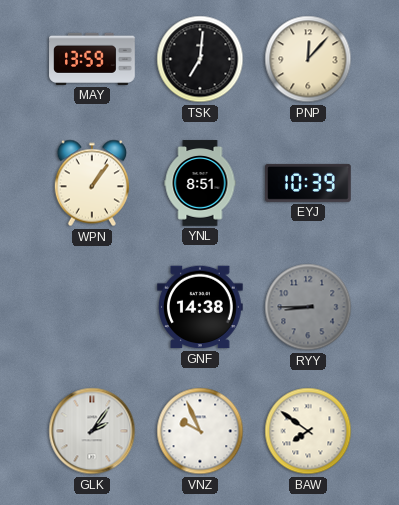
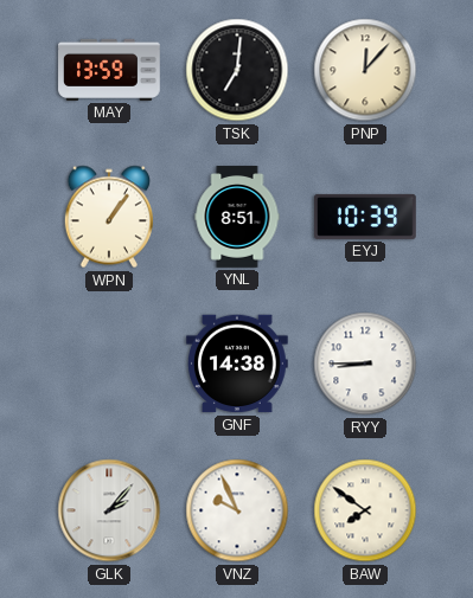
RYY dial: grey -> white
GLK: 2:06 -> 2:07
